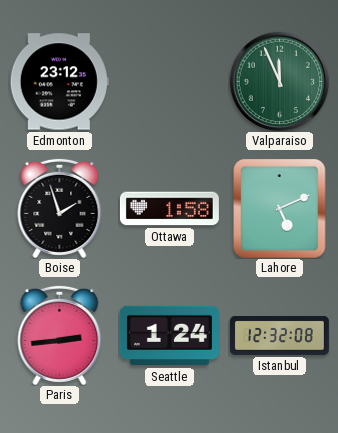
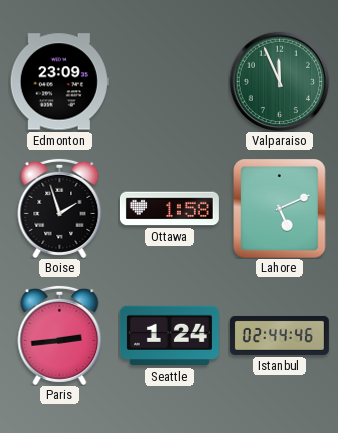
Edmonton: 23:12 -> 23:09
Istanbul: 12:32 -> 02:44
